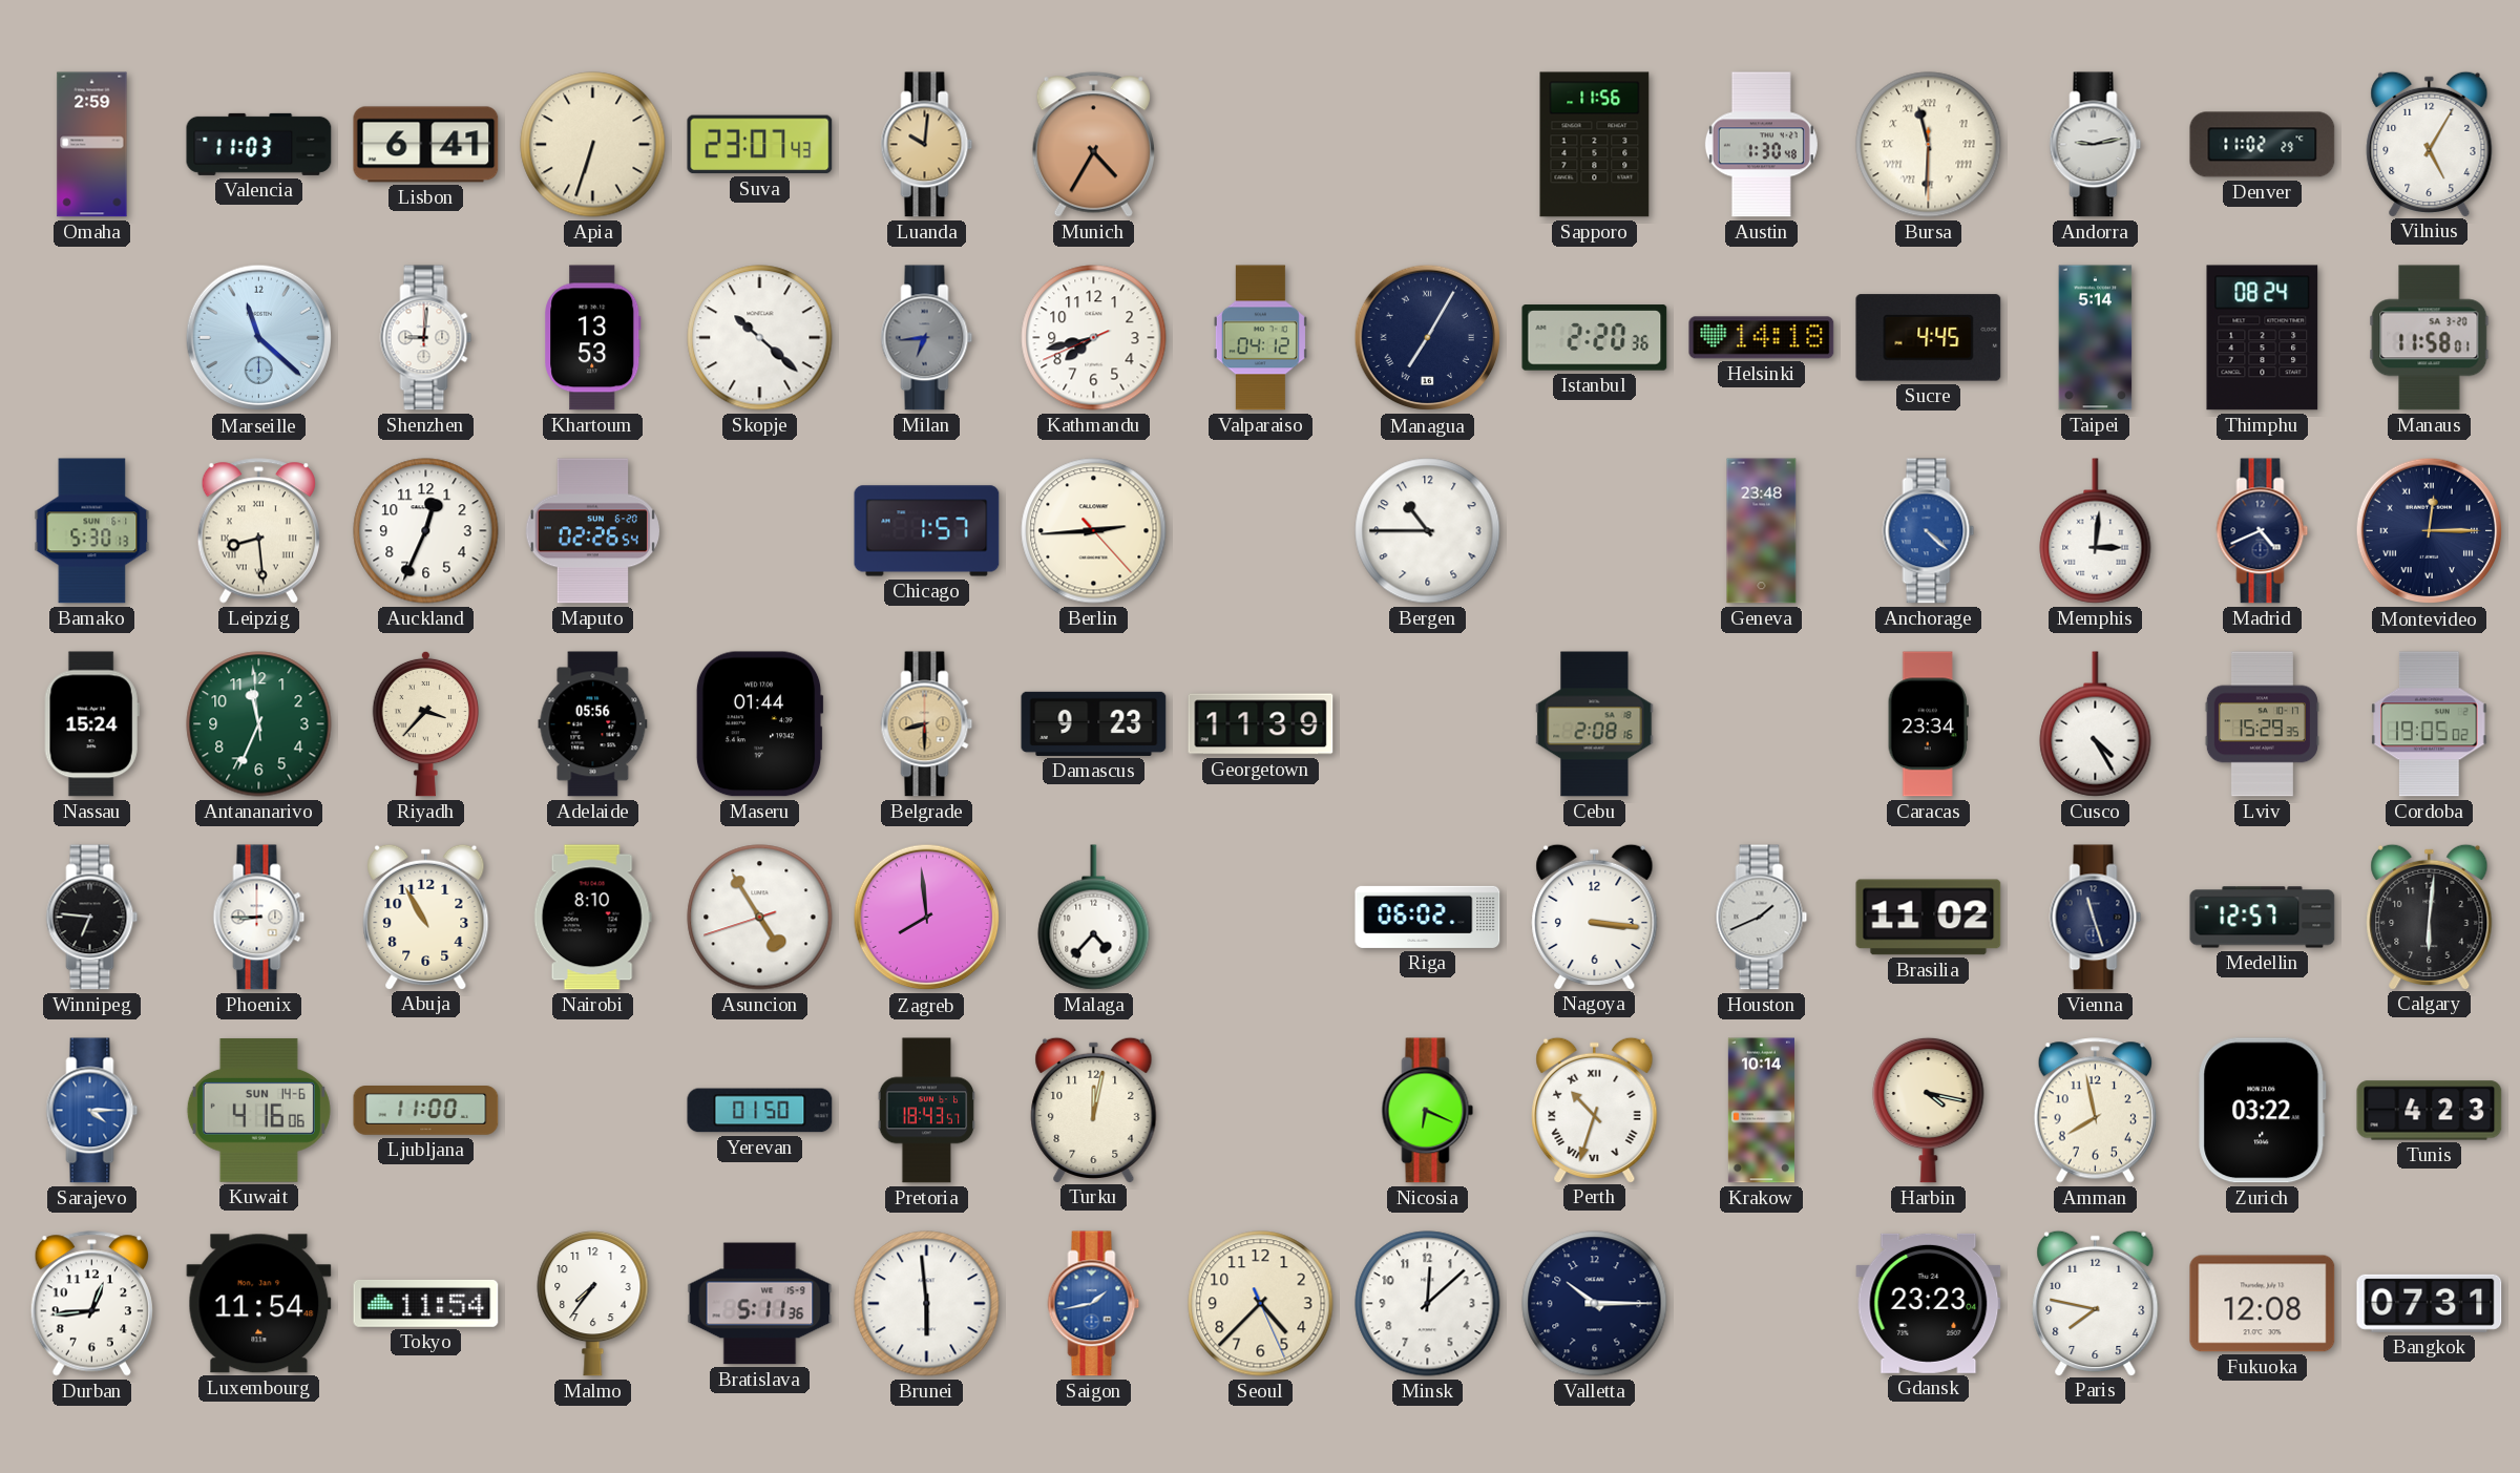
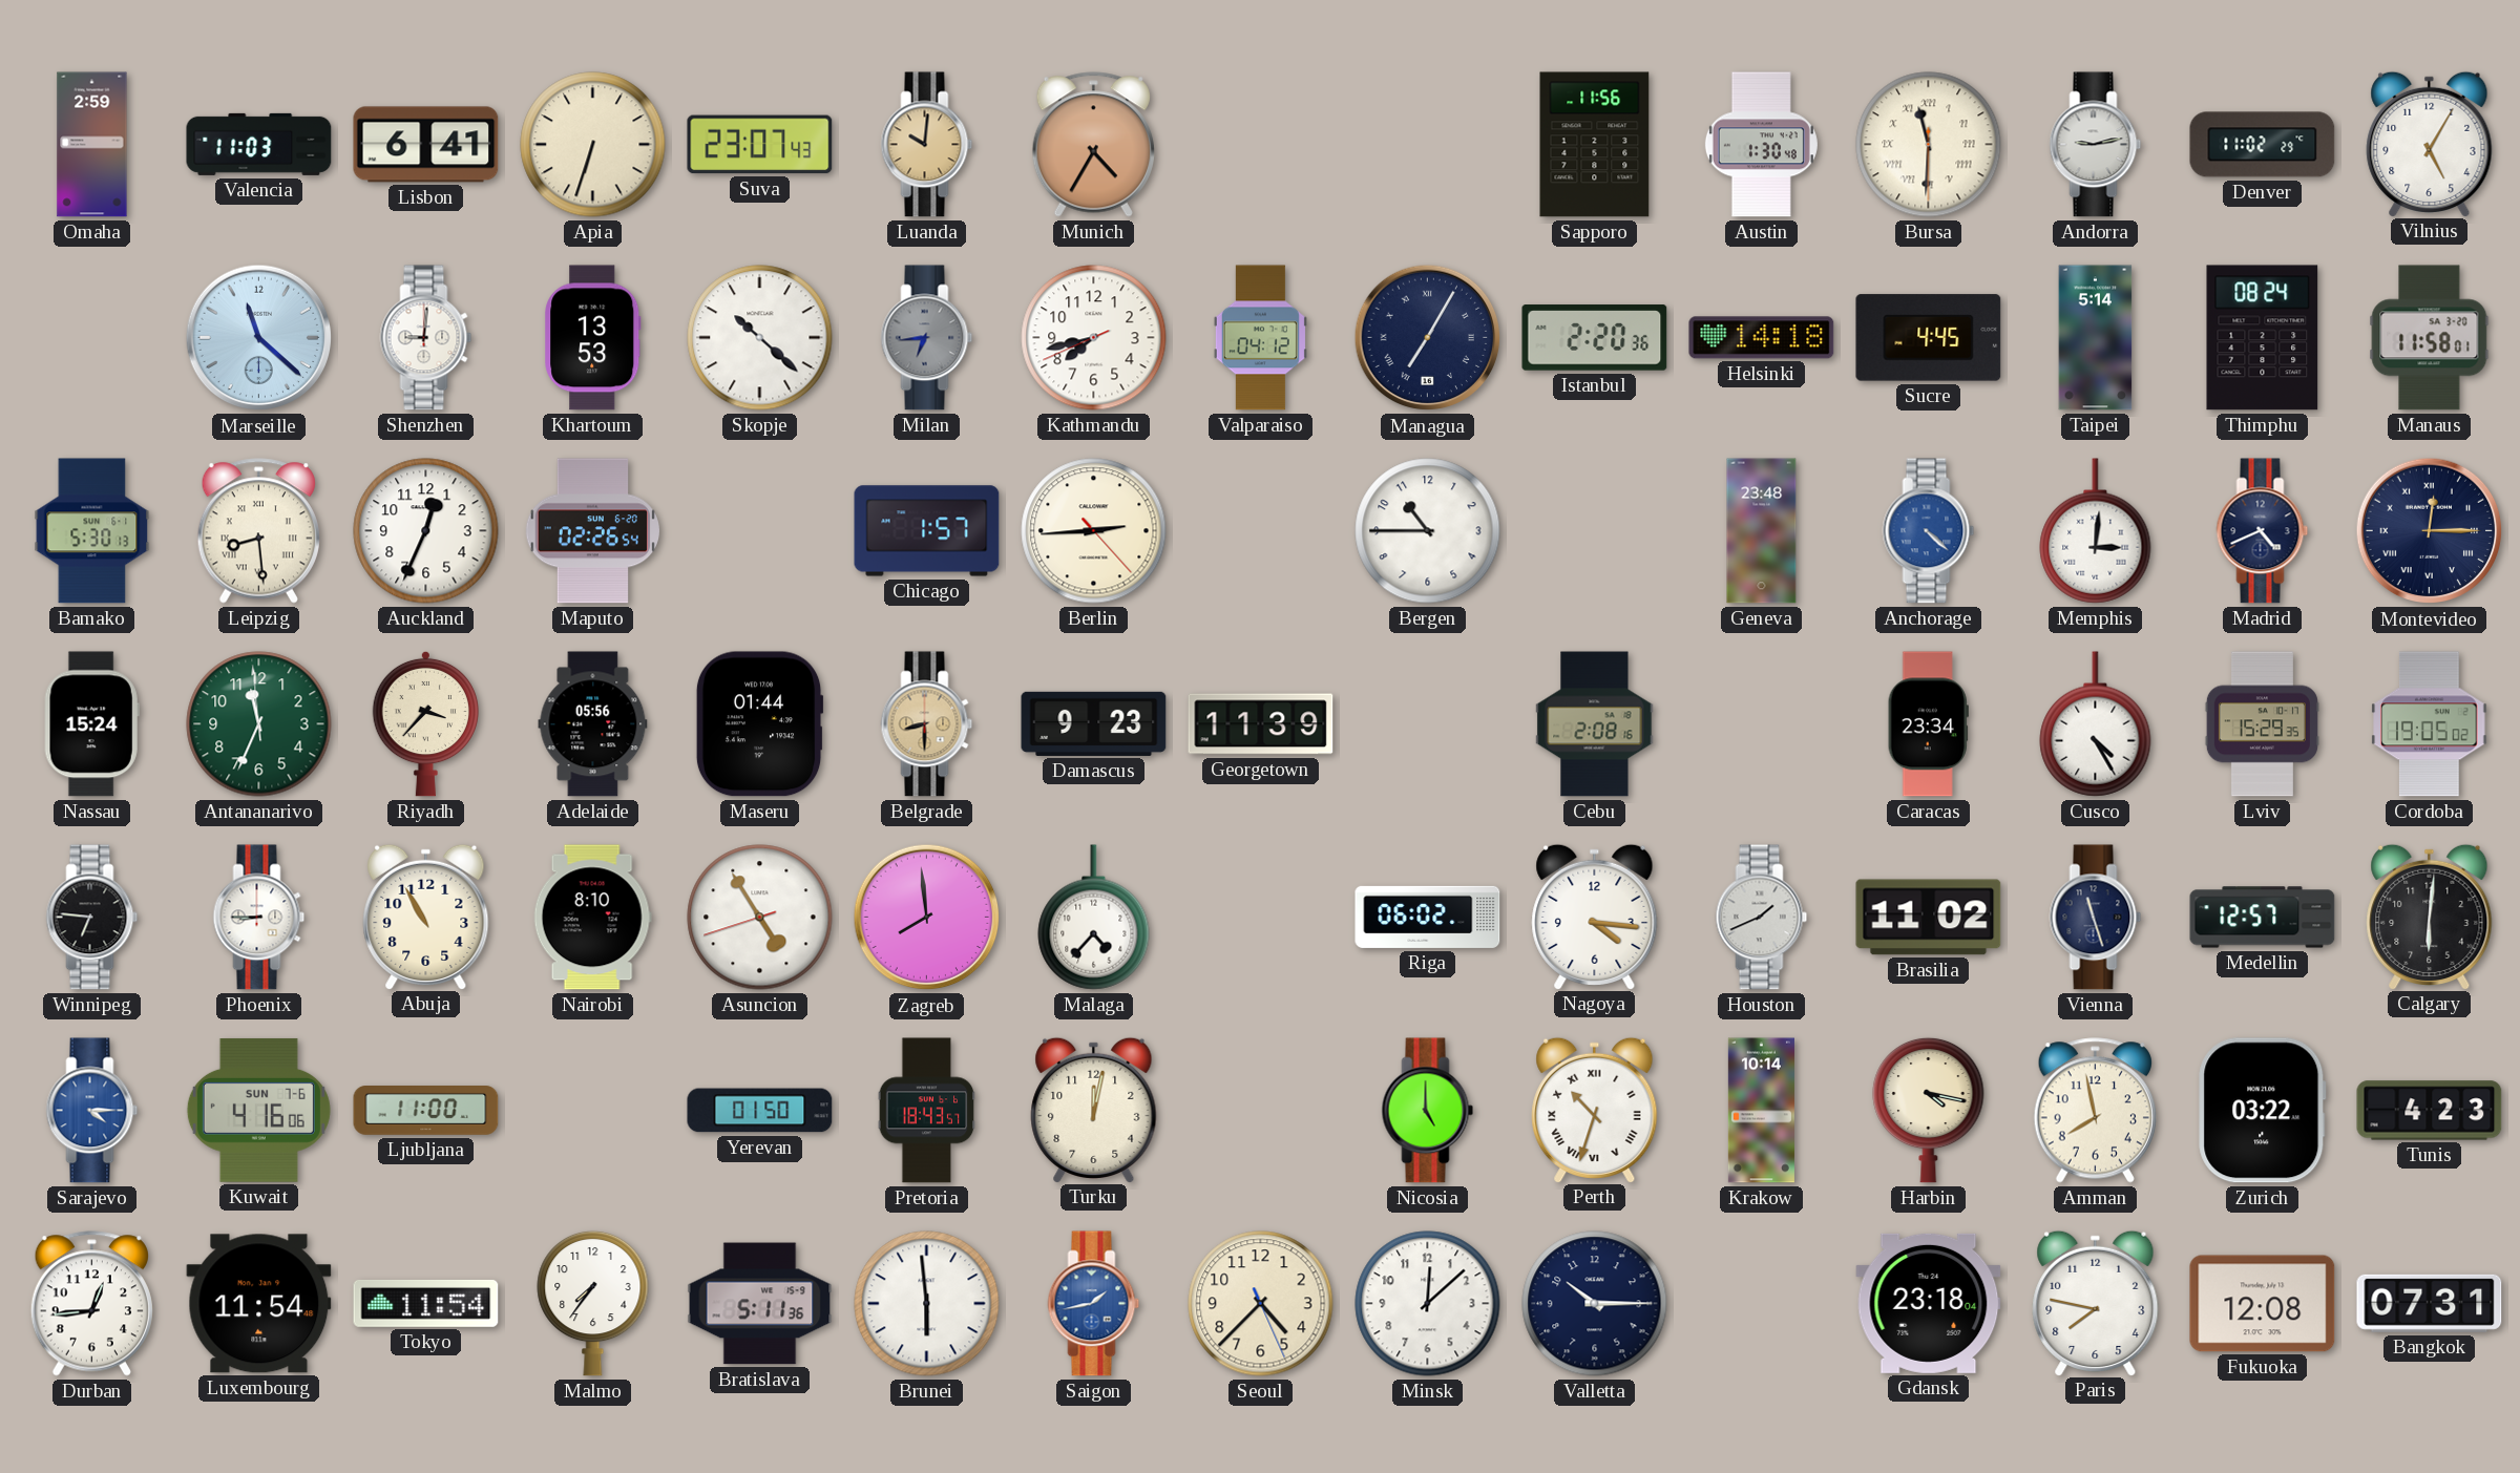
Nagoya: 3:16 -> 4:16
Kuwait date: SUN 14-6 -> SUN 7-6
Nicosia: 6:19 -> 5:00
Gdansk: 23:23 -> 23:18
